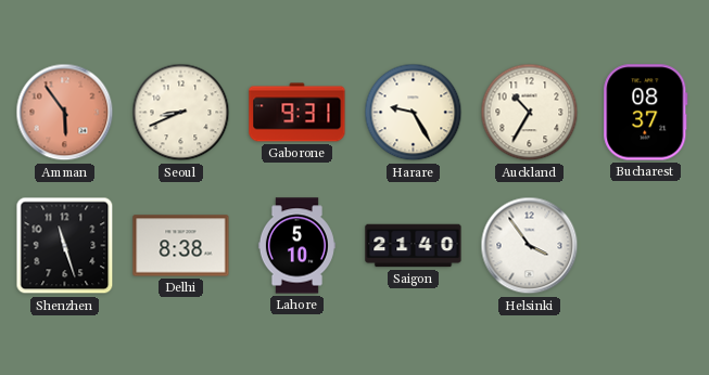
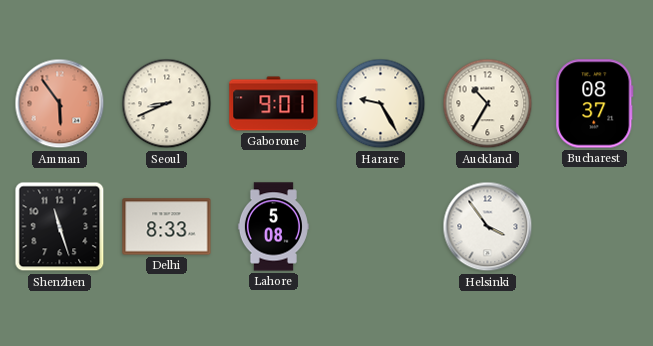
Gaborone: 9:31 -> 9:01
Delhi: 8:38 -> 8:33
Lahore: 5:10 -> 5:08
Saigon: 21:40 -> none
